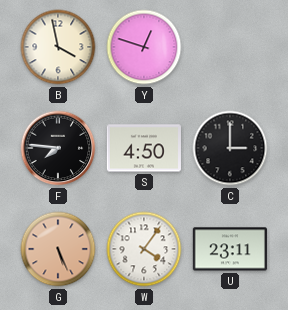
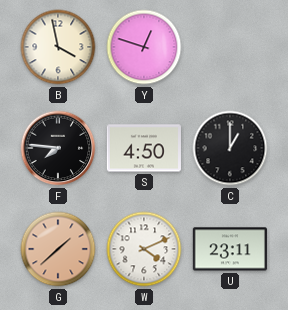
C: 3:00 -> 1:00
G: 5:26 -> 1:38
W: 4:06 -> 4:11
